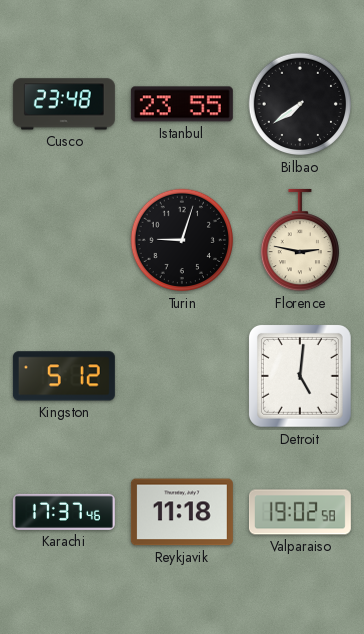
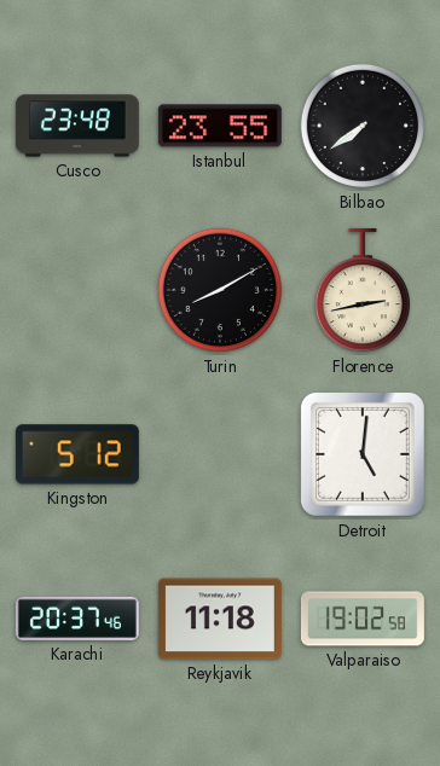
Turin: 9:03 -> 8:10
Florence: 2:47 -> 2:43
Karachi: 17:37 -> 20:37
